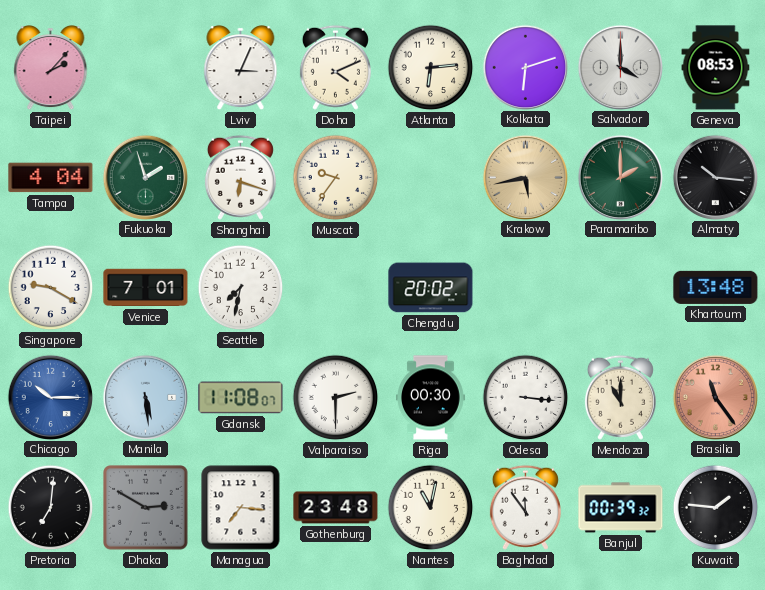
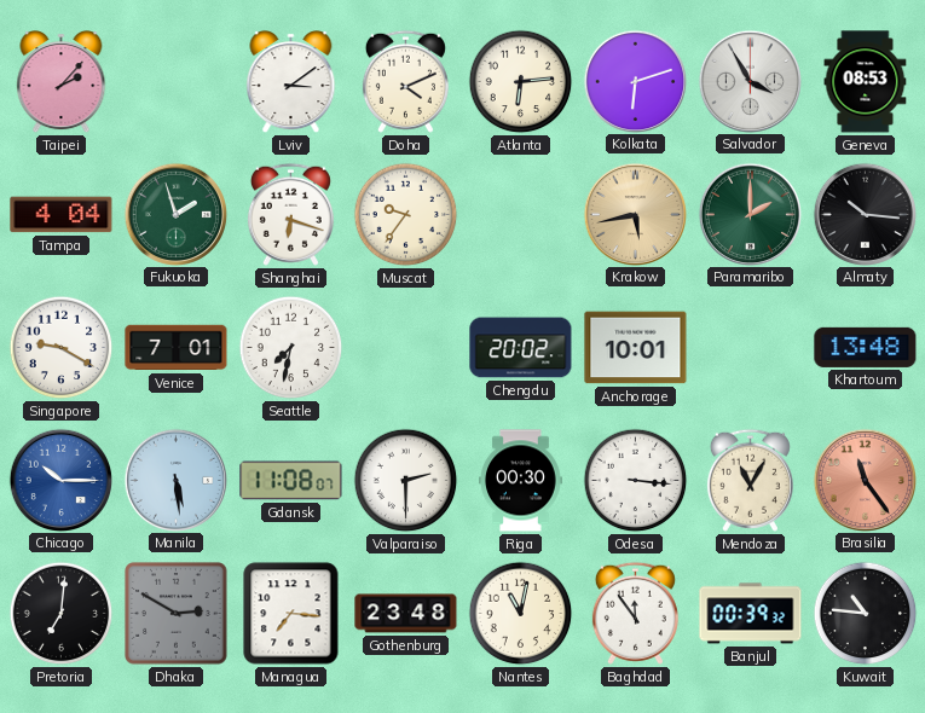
Lviv: 3:04 -> 3:09
Salvador: 4:00 -> 3:55
Anchorage: none -> 10:01
Mendoza: 11:00 -> 11:05
Kuwait: 1:46 -> 10:46
